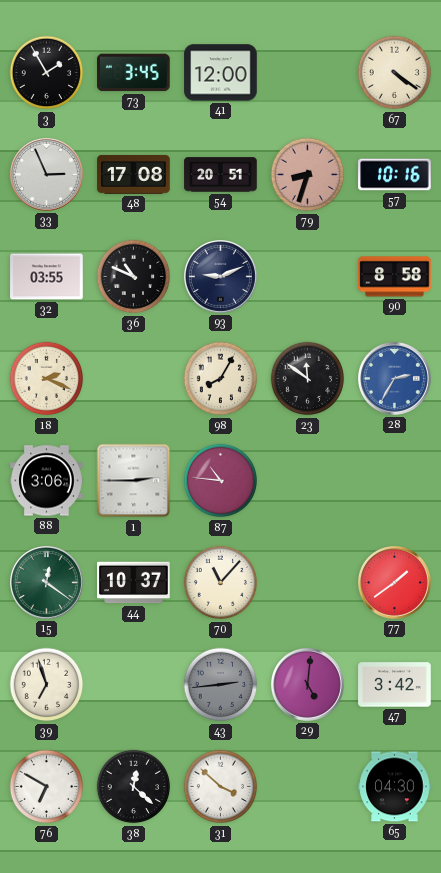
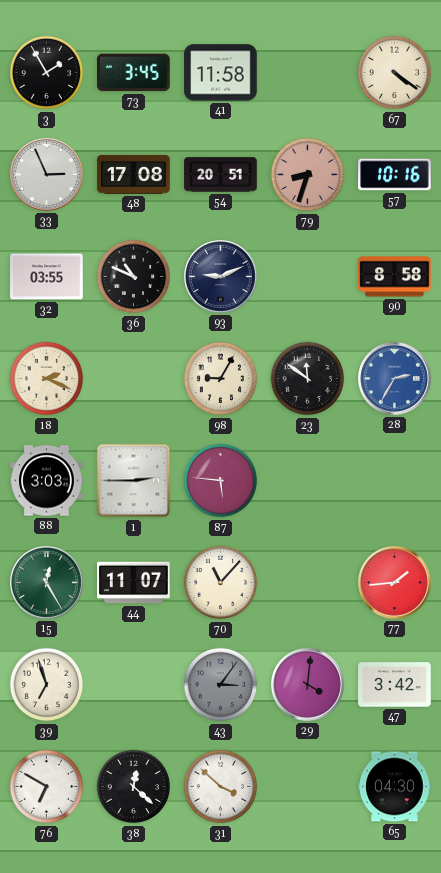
41: 12:00 -> 11:58
98: 8:05 -> 9:05
88: 3:06 -> 3:03
87: 10:46 -> 5:46
15: 12:21 -> 12:25
44: 10:37 -> 11:07
77: 1:39 -> 1:44
43: 2:44 -> 3:06
29: 5:01 -> 4:01
